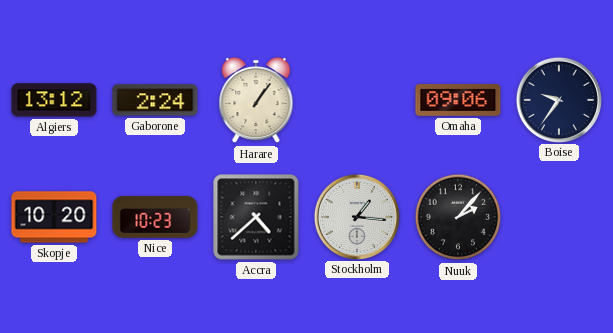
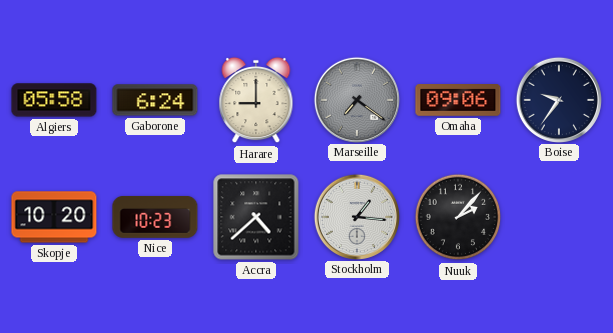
Algiers: 13:12 -> 05:58
Gaborone: 2:24 -> 6:24
Harare: 1:06 -> 9:00
Marseille: none -> 7:21
